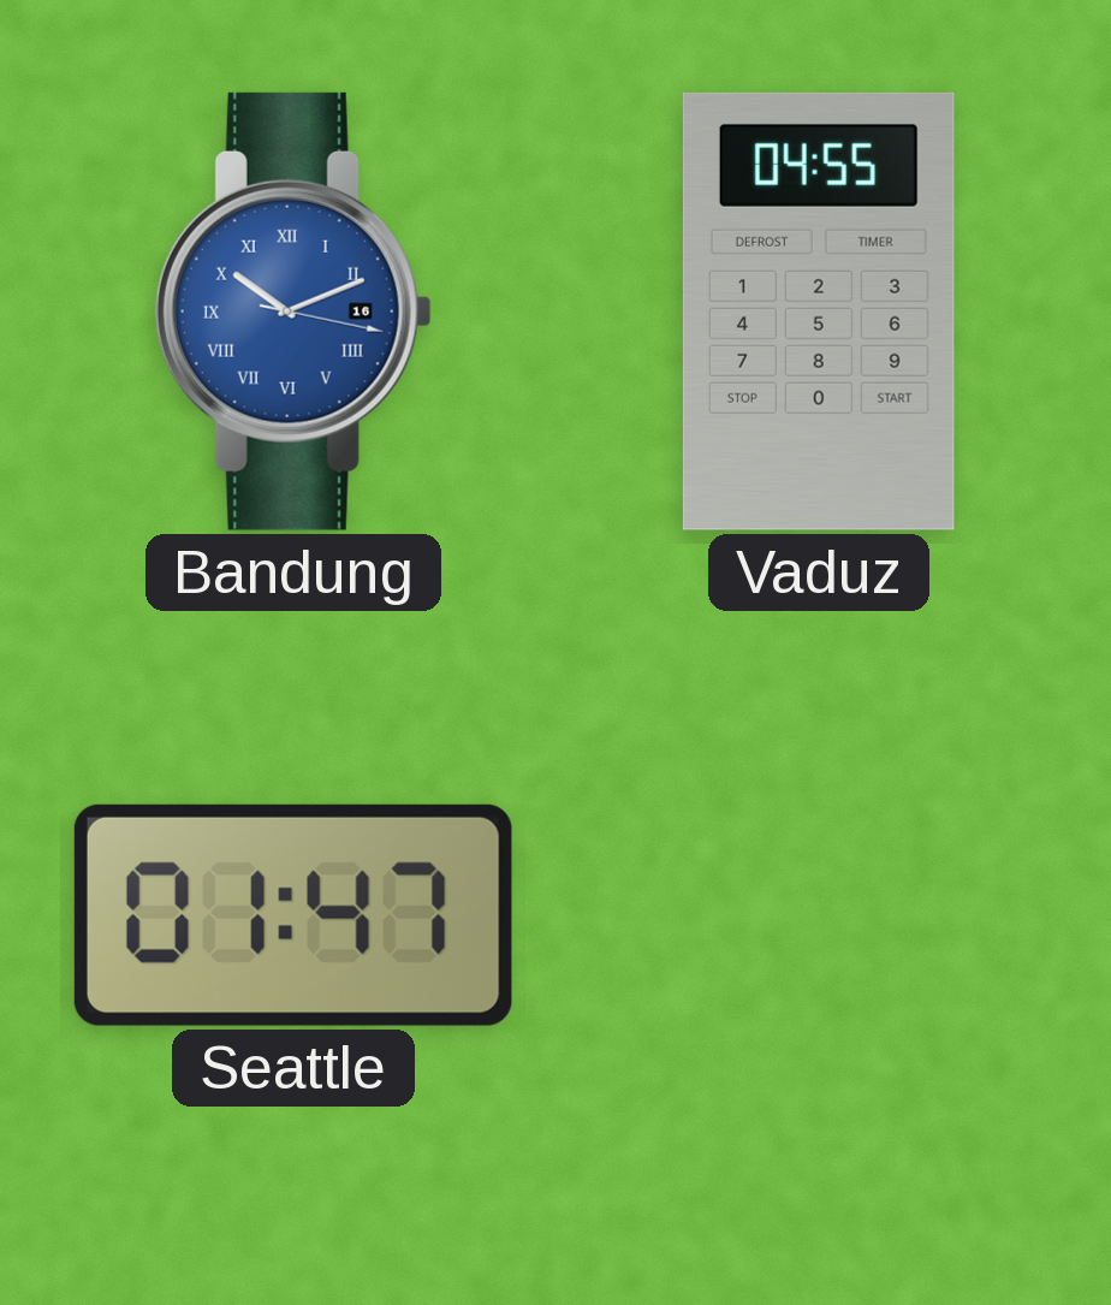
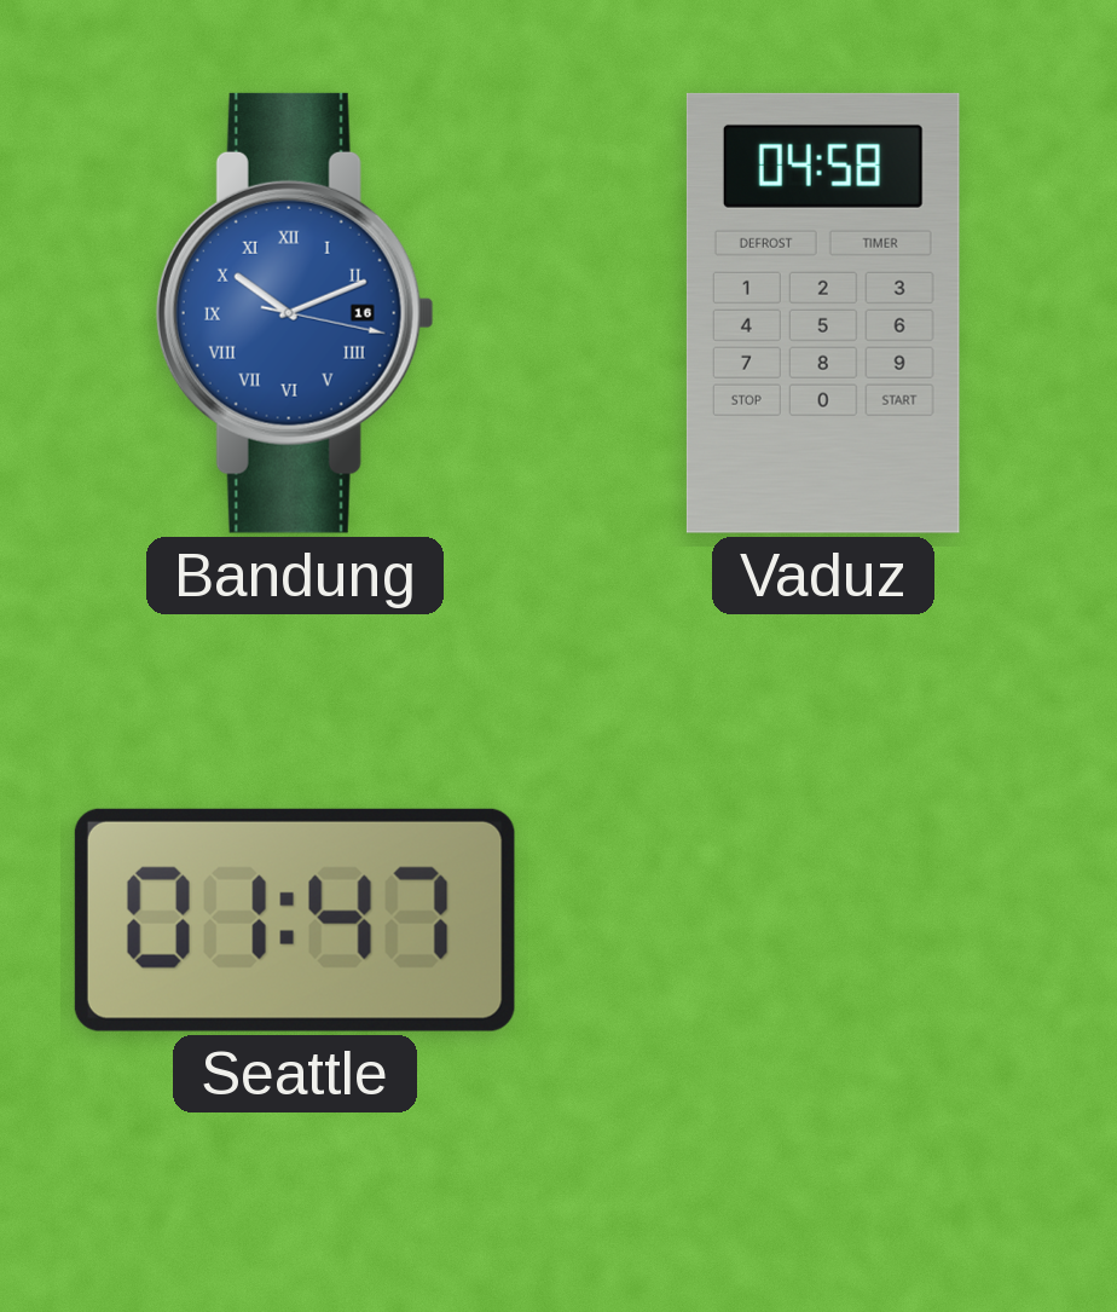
Vaduz: 04:55 -> 04:58
